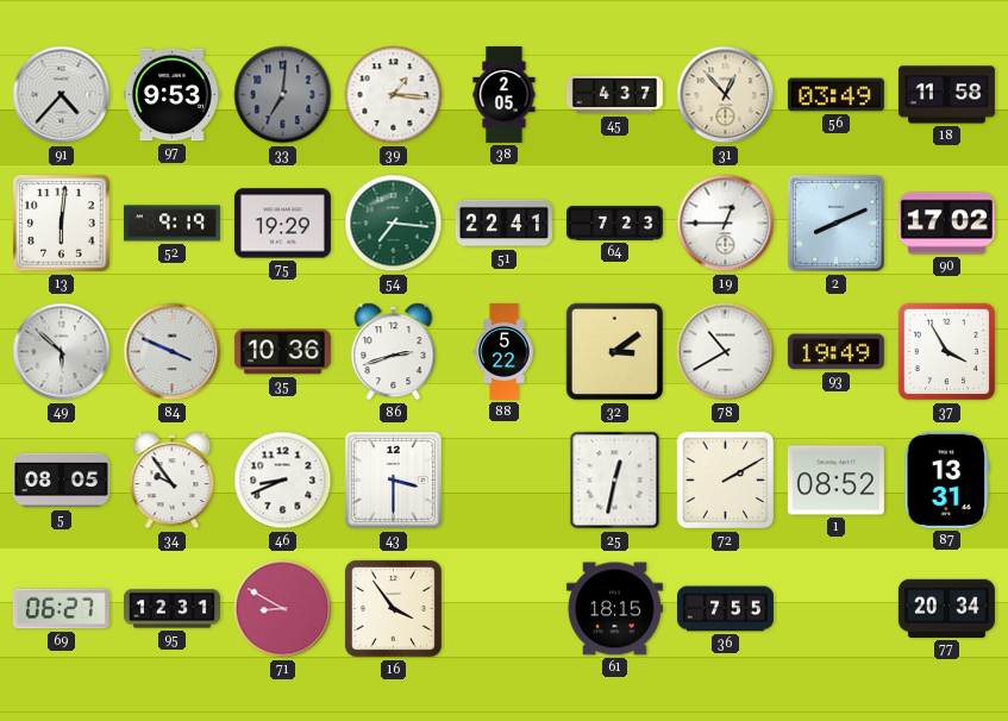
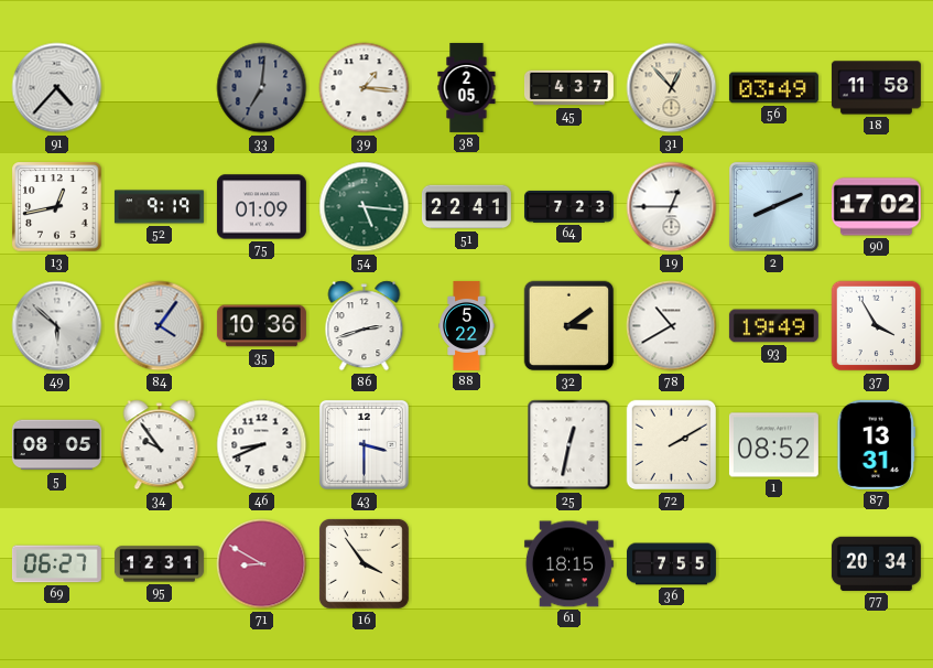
97: 9:53 -> none
13: 6:01 -> 12:43
75: 19:29 -> 01:09
54: 7:16 -> 5:16
84: 3:49 -> 4:06
